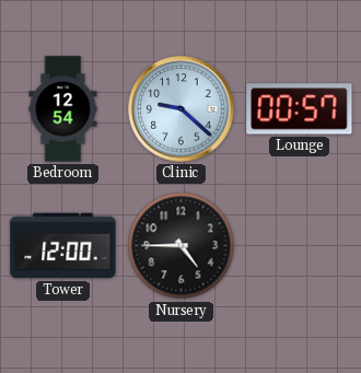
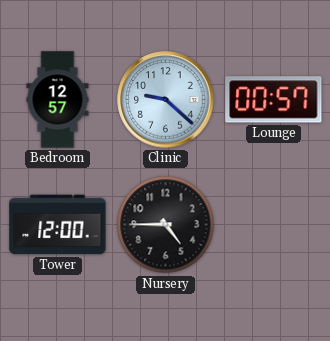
Bedroom: 12:54 -> 12:57
